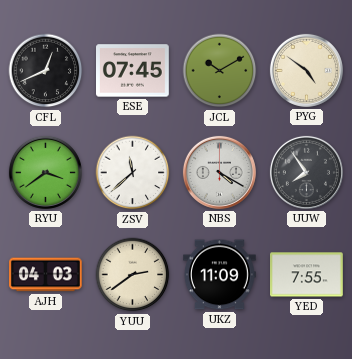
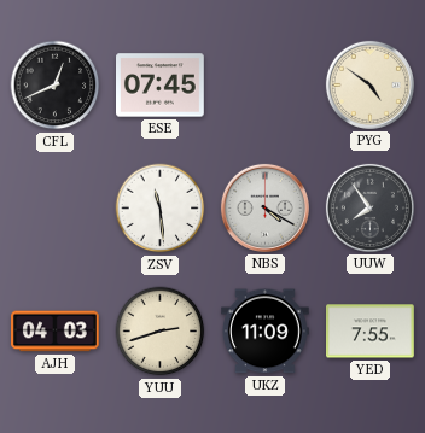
JCL: 10:10 -> none
RYU: 3:39 -> none
ZSV: 11:38 -> 11:29
YUU: 2:39 -> 2:42
